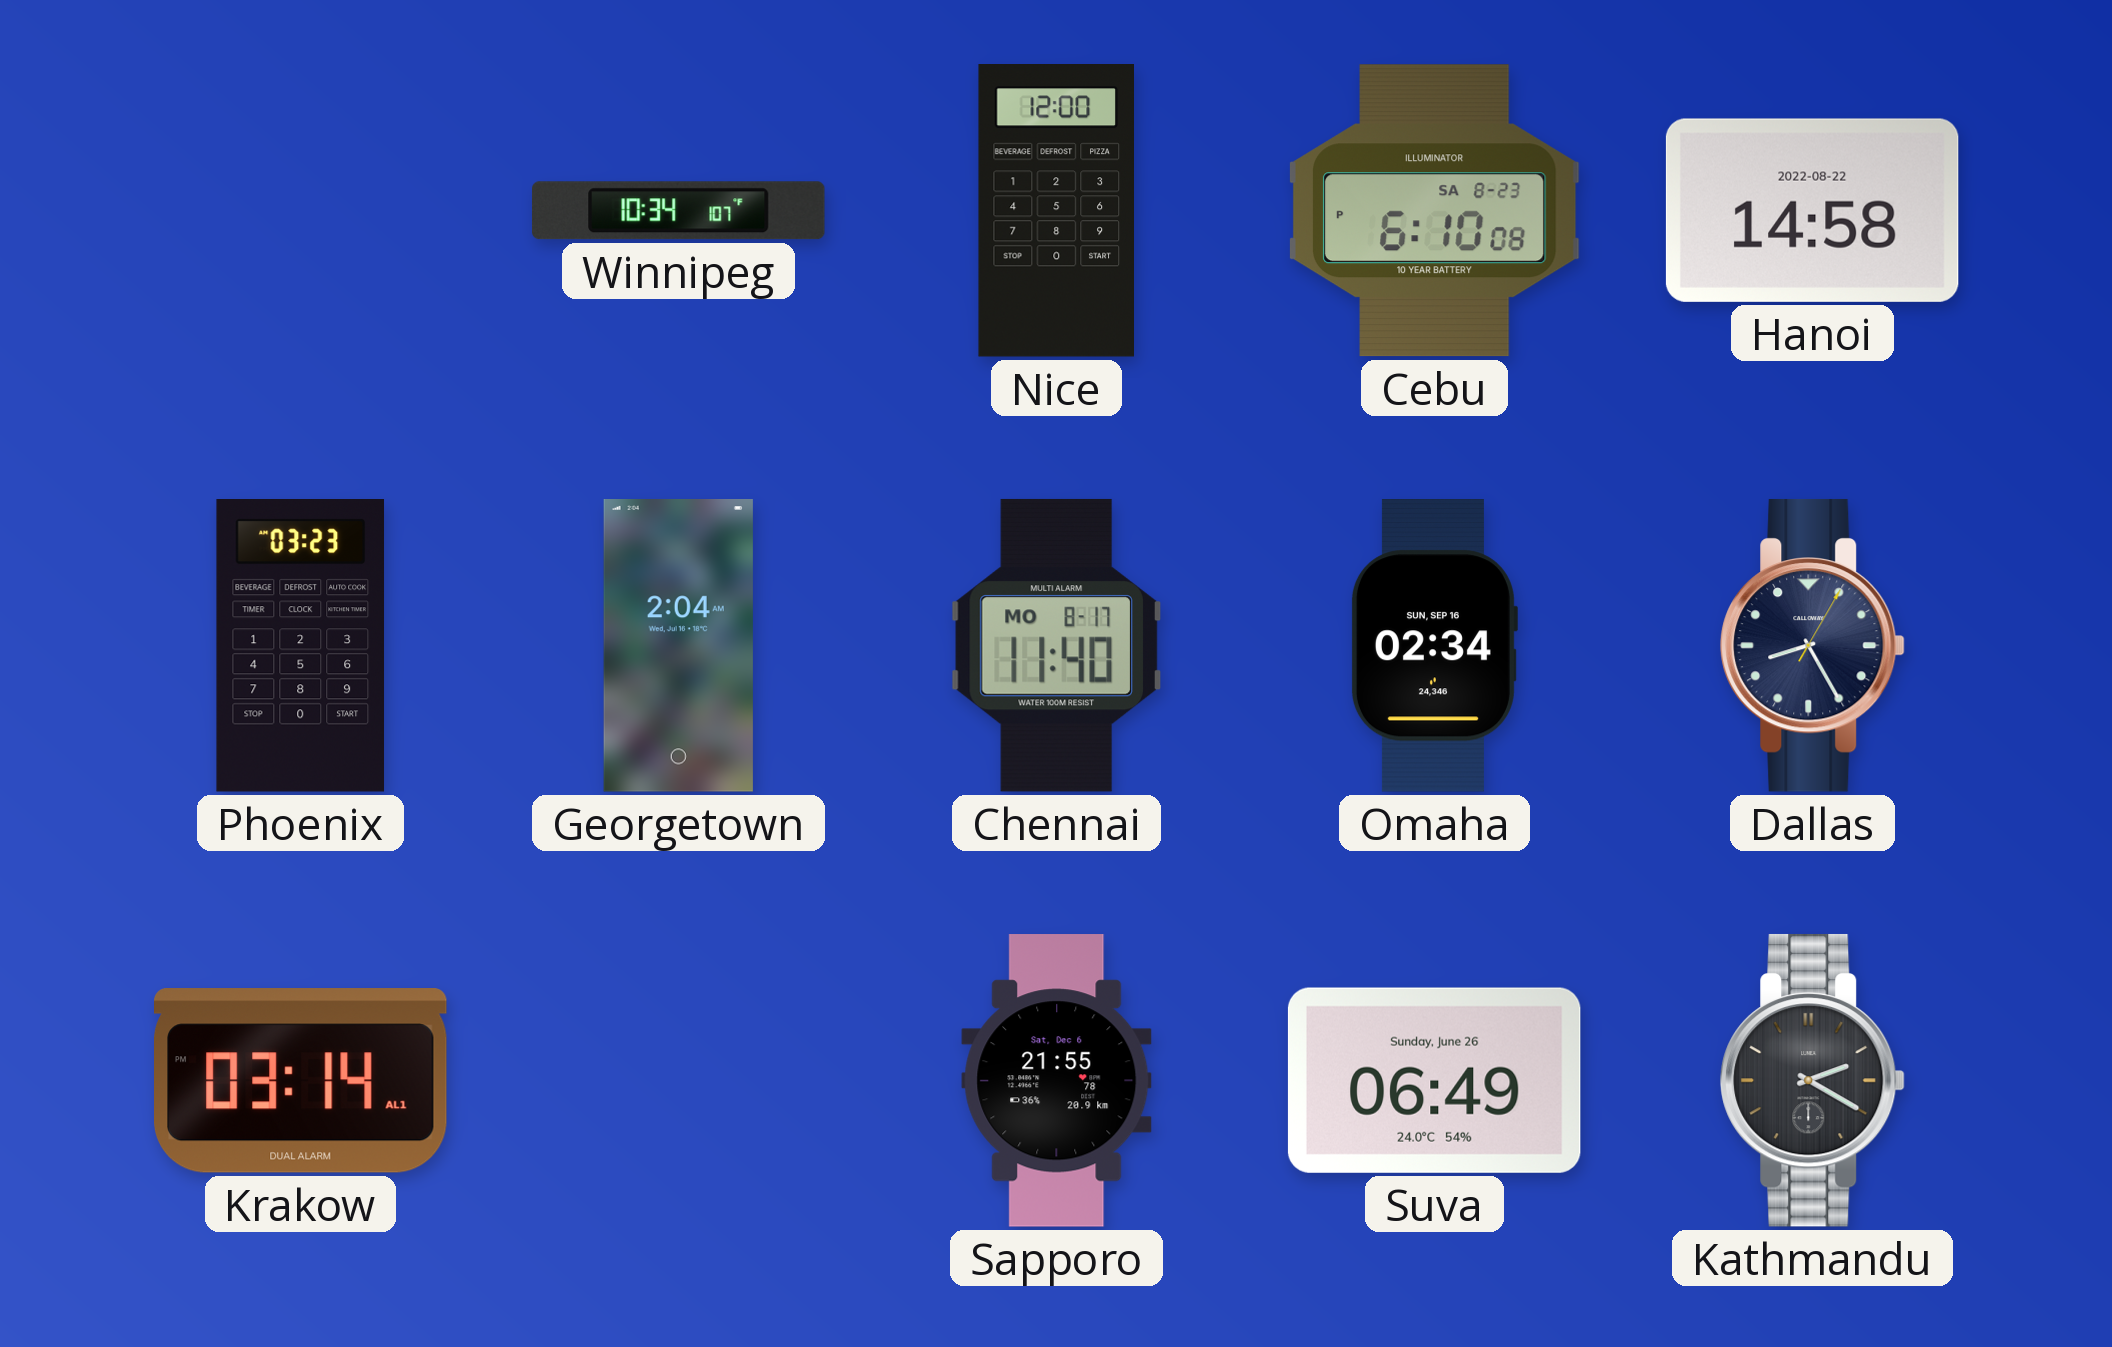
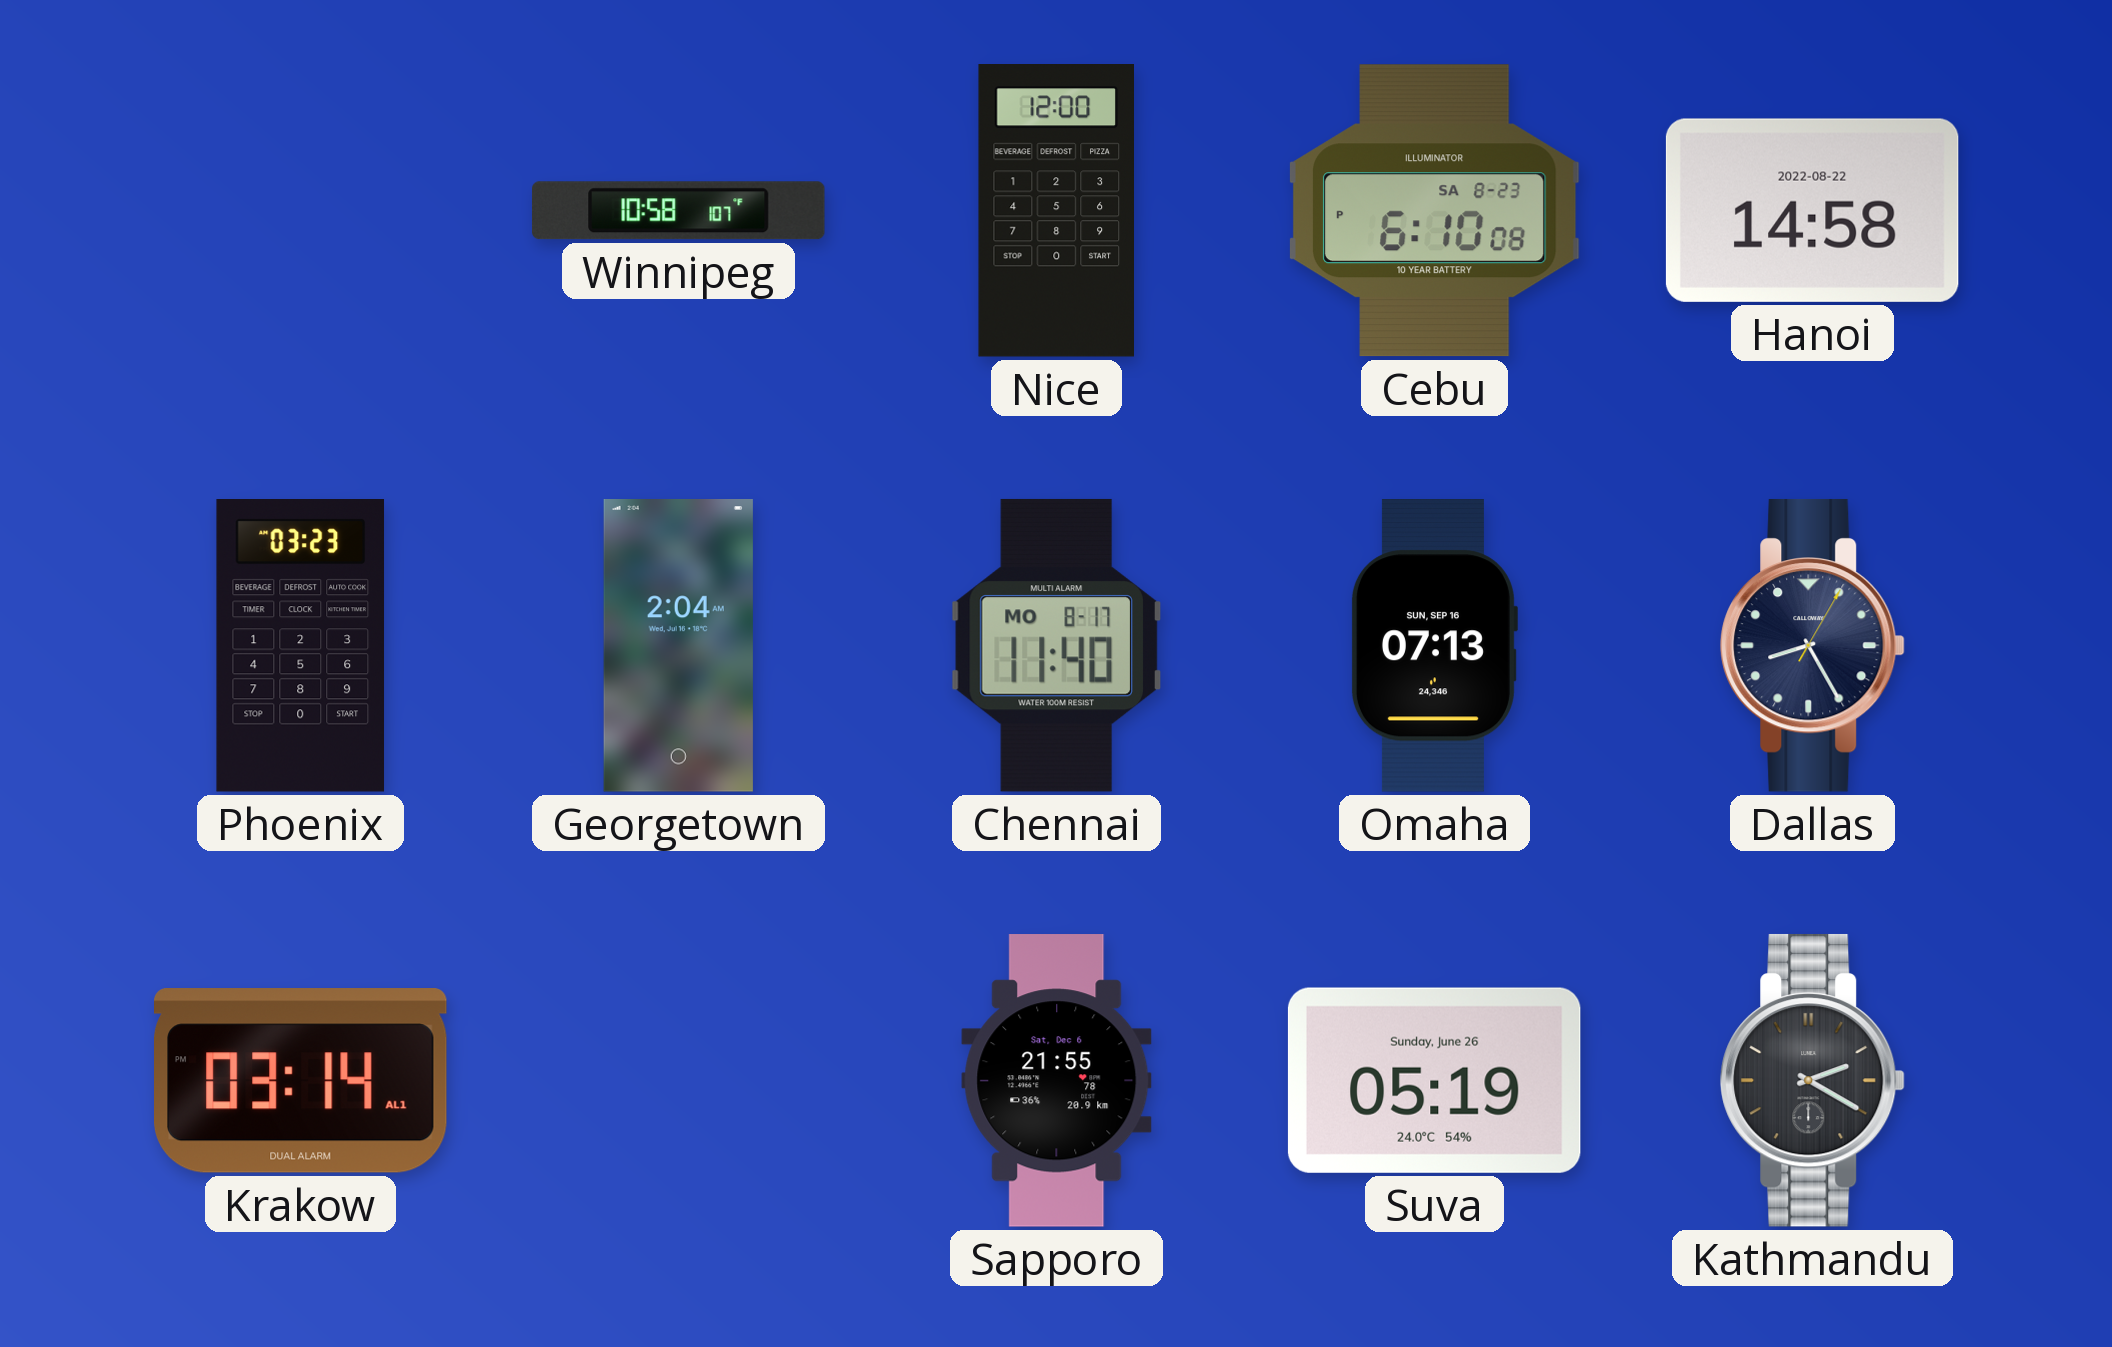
Winnipeg: 10:34 -> 10:58
Omaha: 02:34 -> 07:13
Suva: 06:49 -> 05:19
